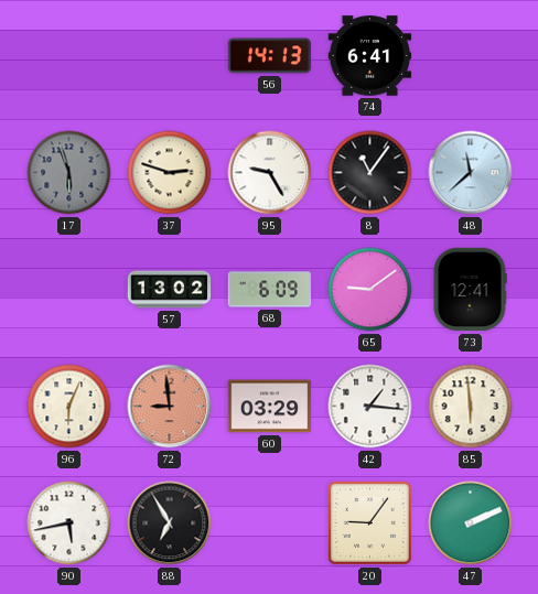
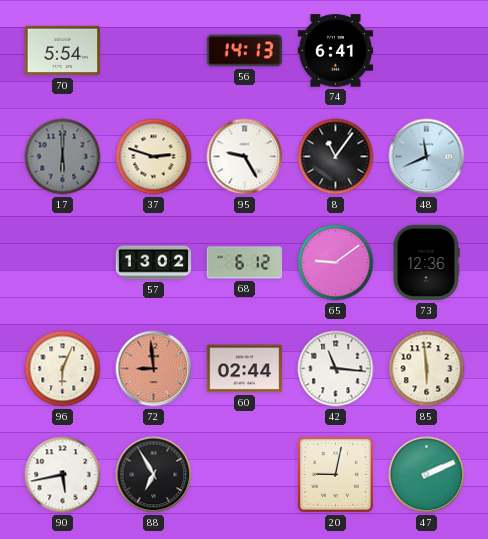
70: none -> 5:54
17: 5:57 -> 6:00
48: 11:38 -> 11:41
68: 6:09 -> 6:12
73: 12:41 -> 12:36
60: 03:29 -> 02:44
42: 1:16 -> 11:16
20: 9:06 -> 9:02
